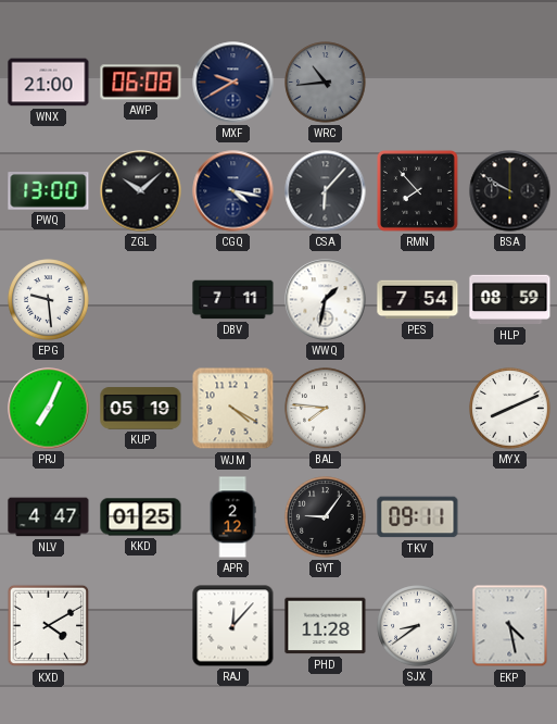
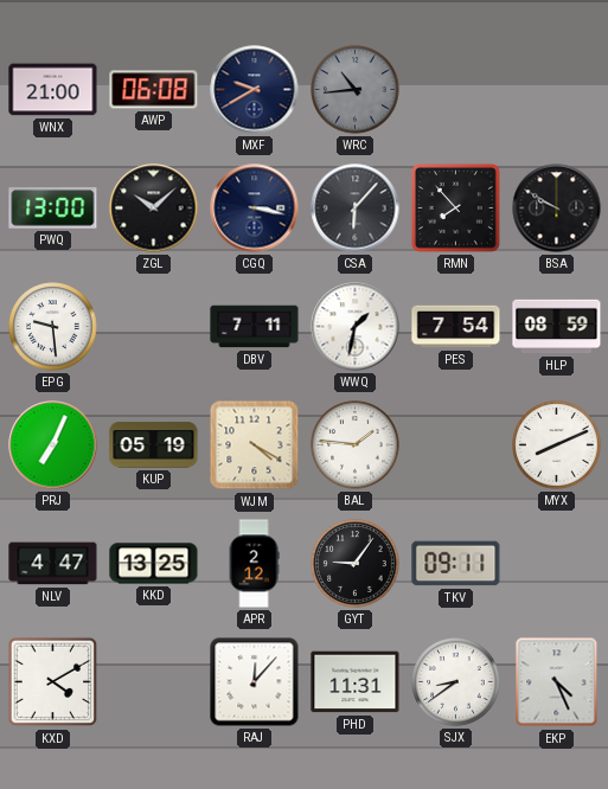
CGQ: 4:17 -> 3:17
BAL: 7:46 -> 1:46
KKD: 01:25 -> 13:25
PHD: 11:28 -> 11:31
EKP: 4:28 -> 4:26
